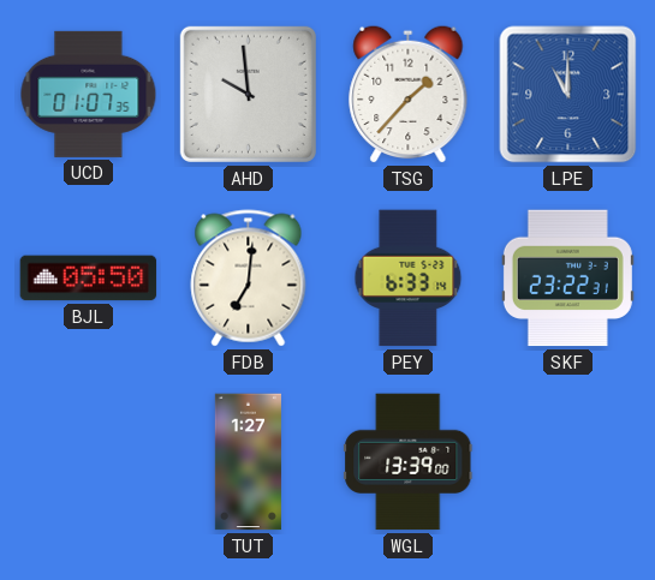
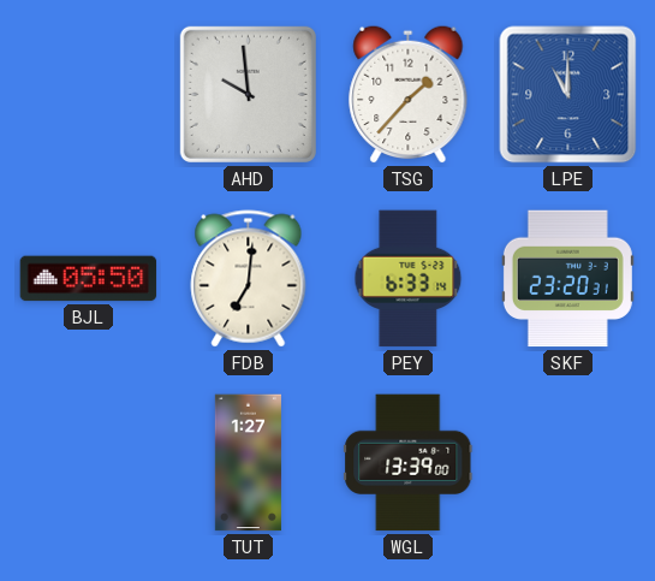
UCD: 01:07 -> none
SKF: 23:22 -> 23:20
